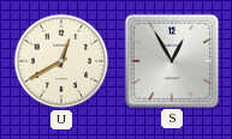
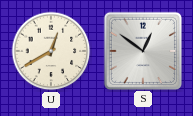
S: 12:55 -> 12:51
